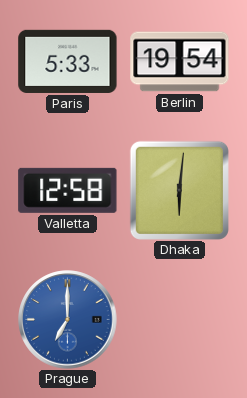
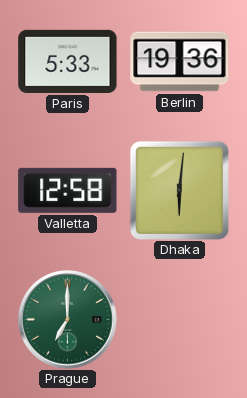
Berlin: 19:54 -> 19:36
Prague dial: blue -> green
